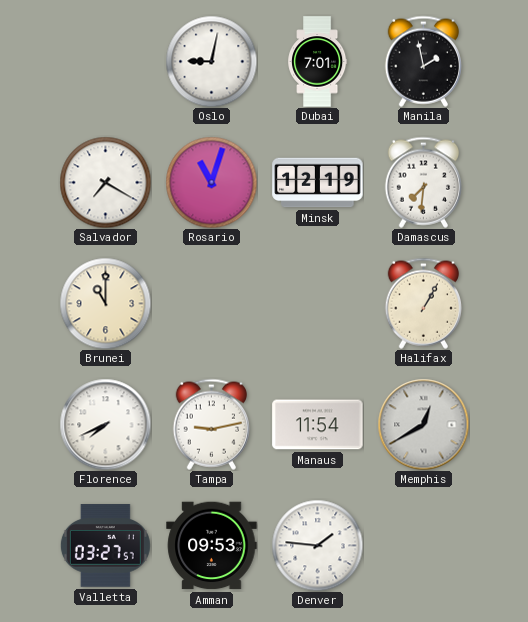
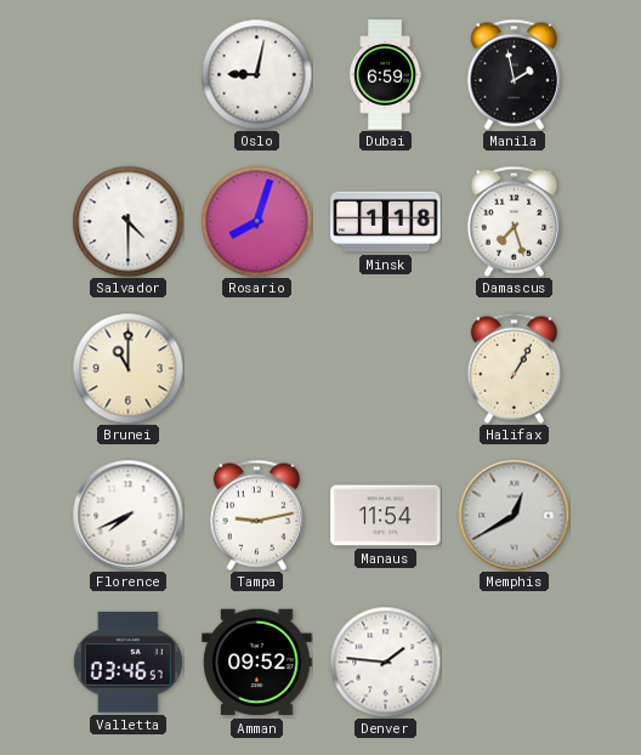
Dubai: 7:01 -> 6:59
Salvador: 7:20 -> 4:30
Rosario: 11:03 -> 8:03
Minsk: 12:19 -> 1:18
Damascus: 7:31 -> 7:27
Valletta: 03:27 -> 03:46
Amman: 09:53 -> 09:52
